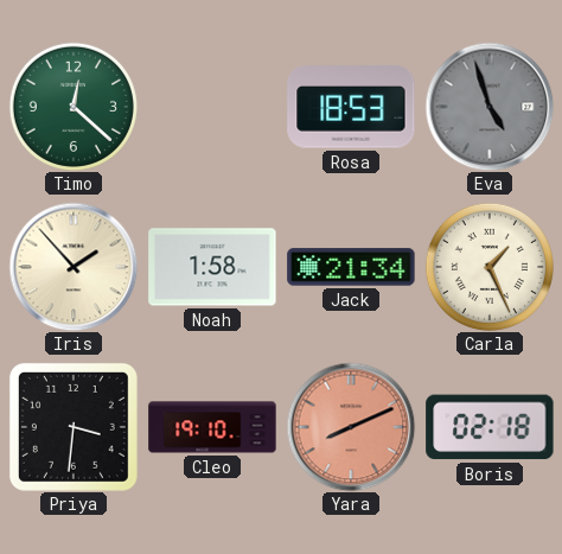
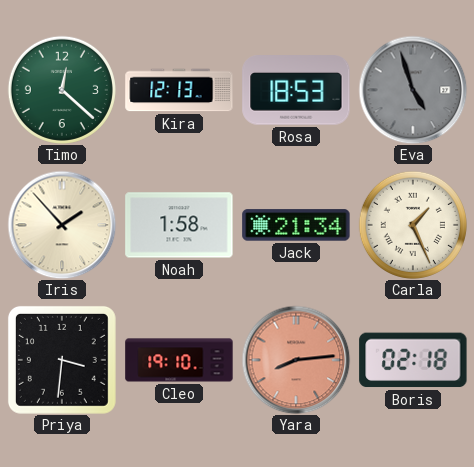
Kira: none -> 12:13
Yara: 8:11 -> 8:14
